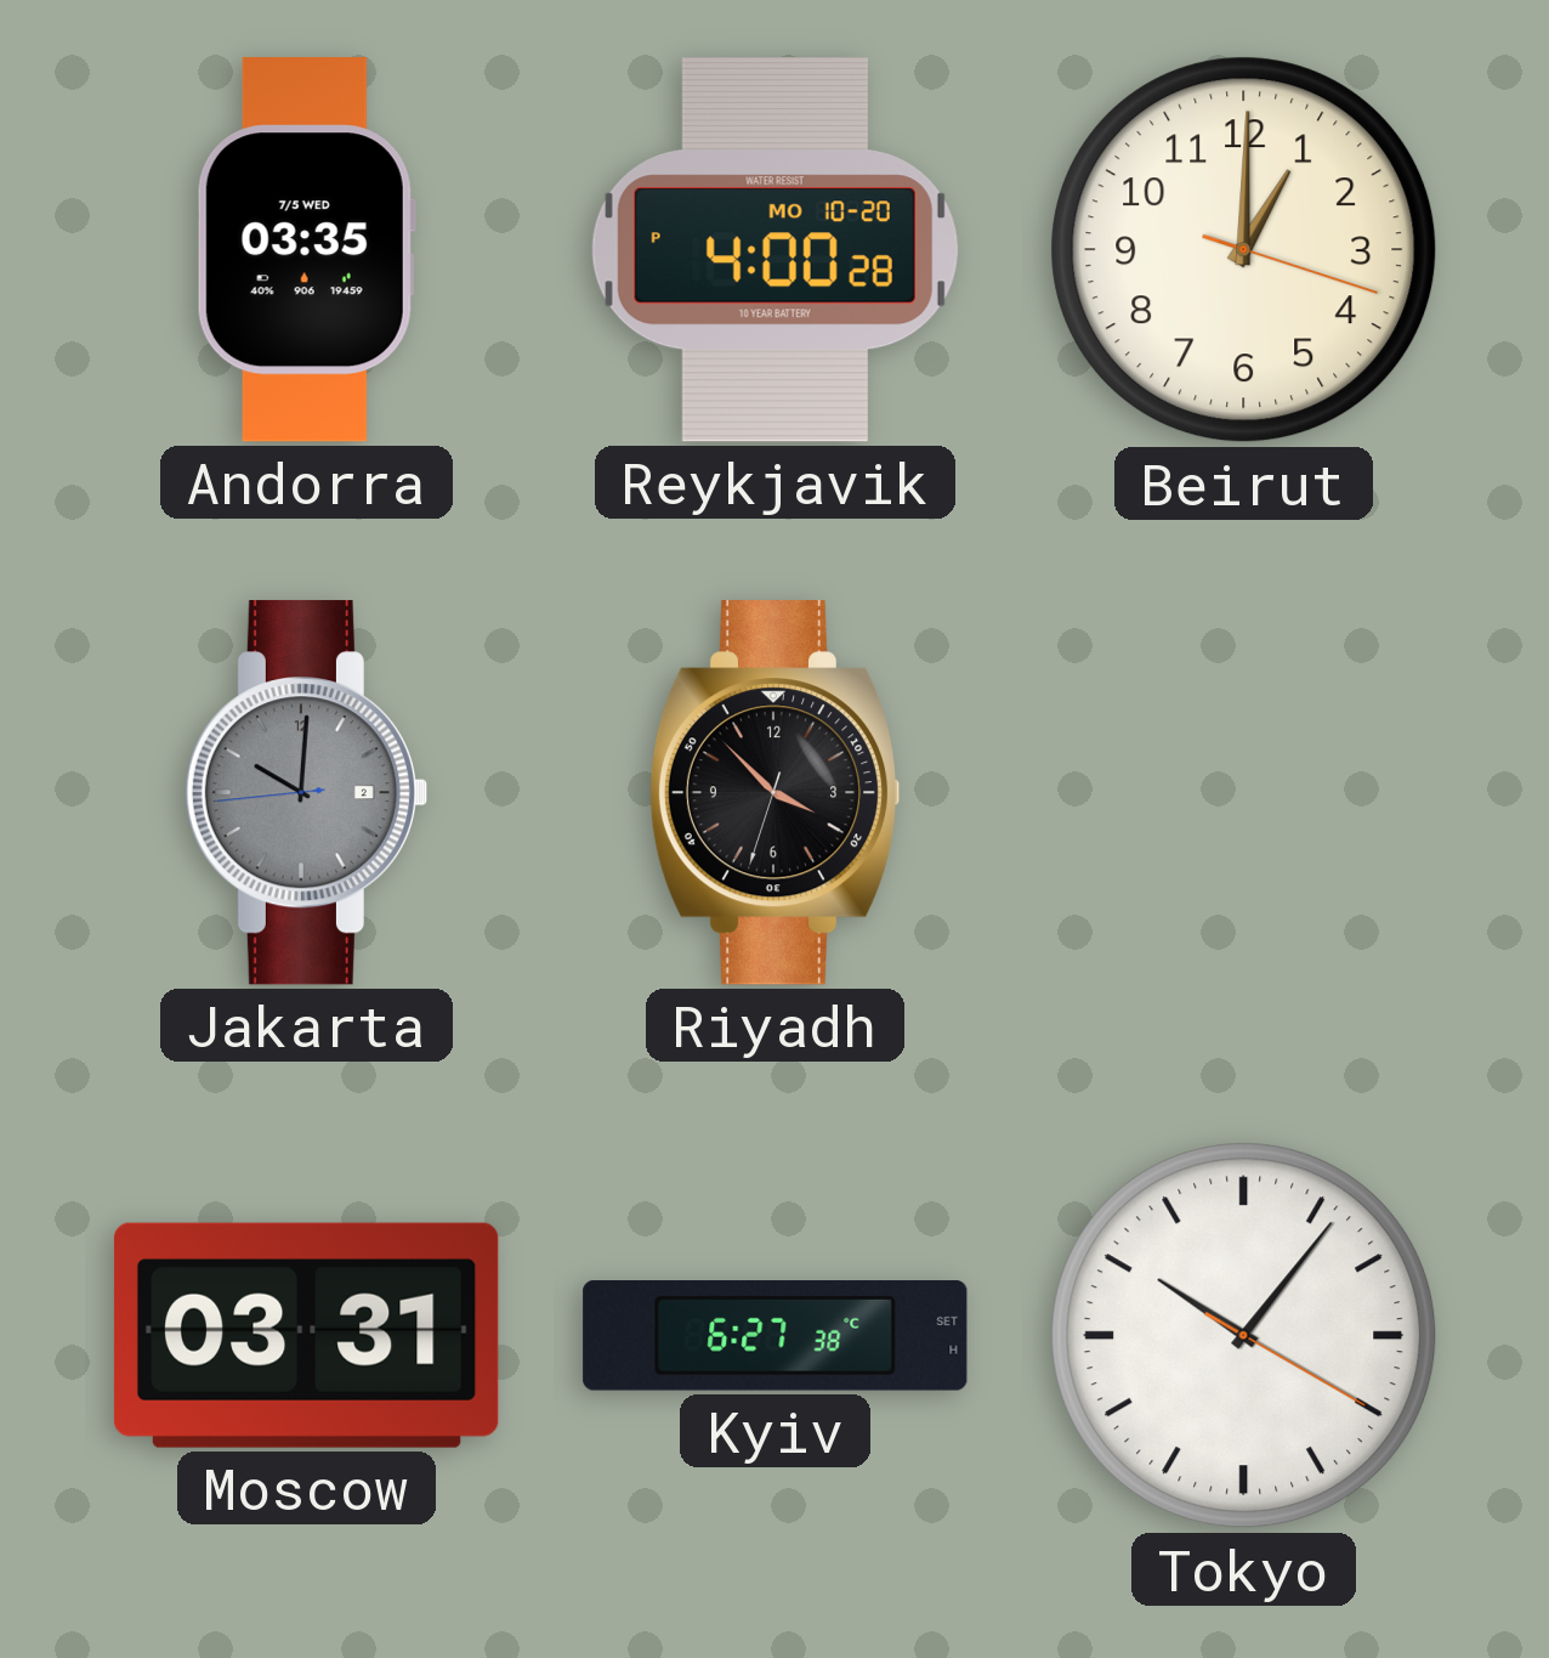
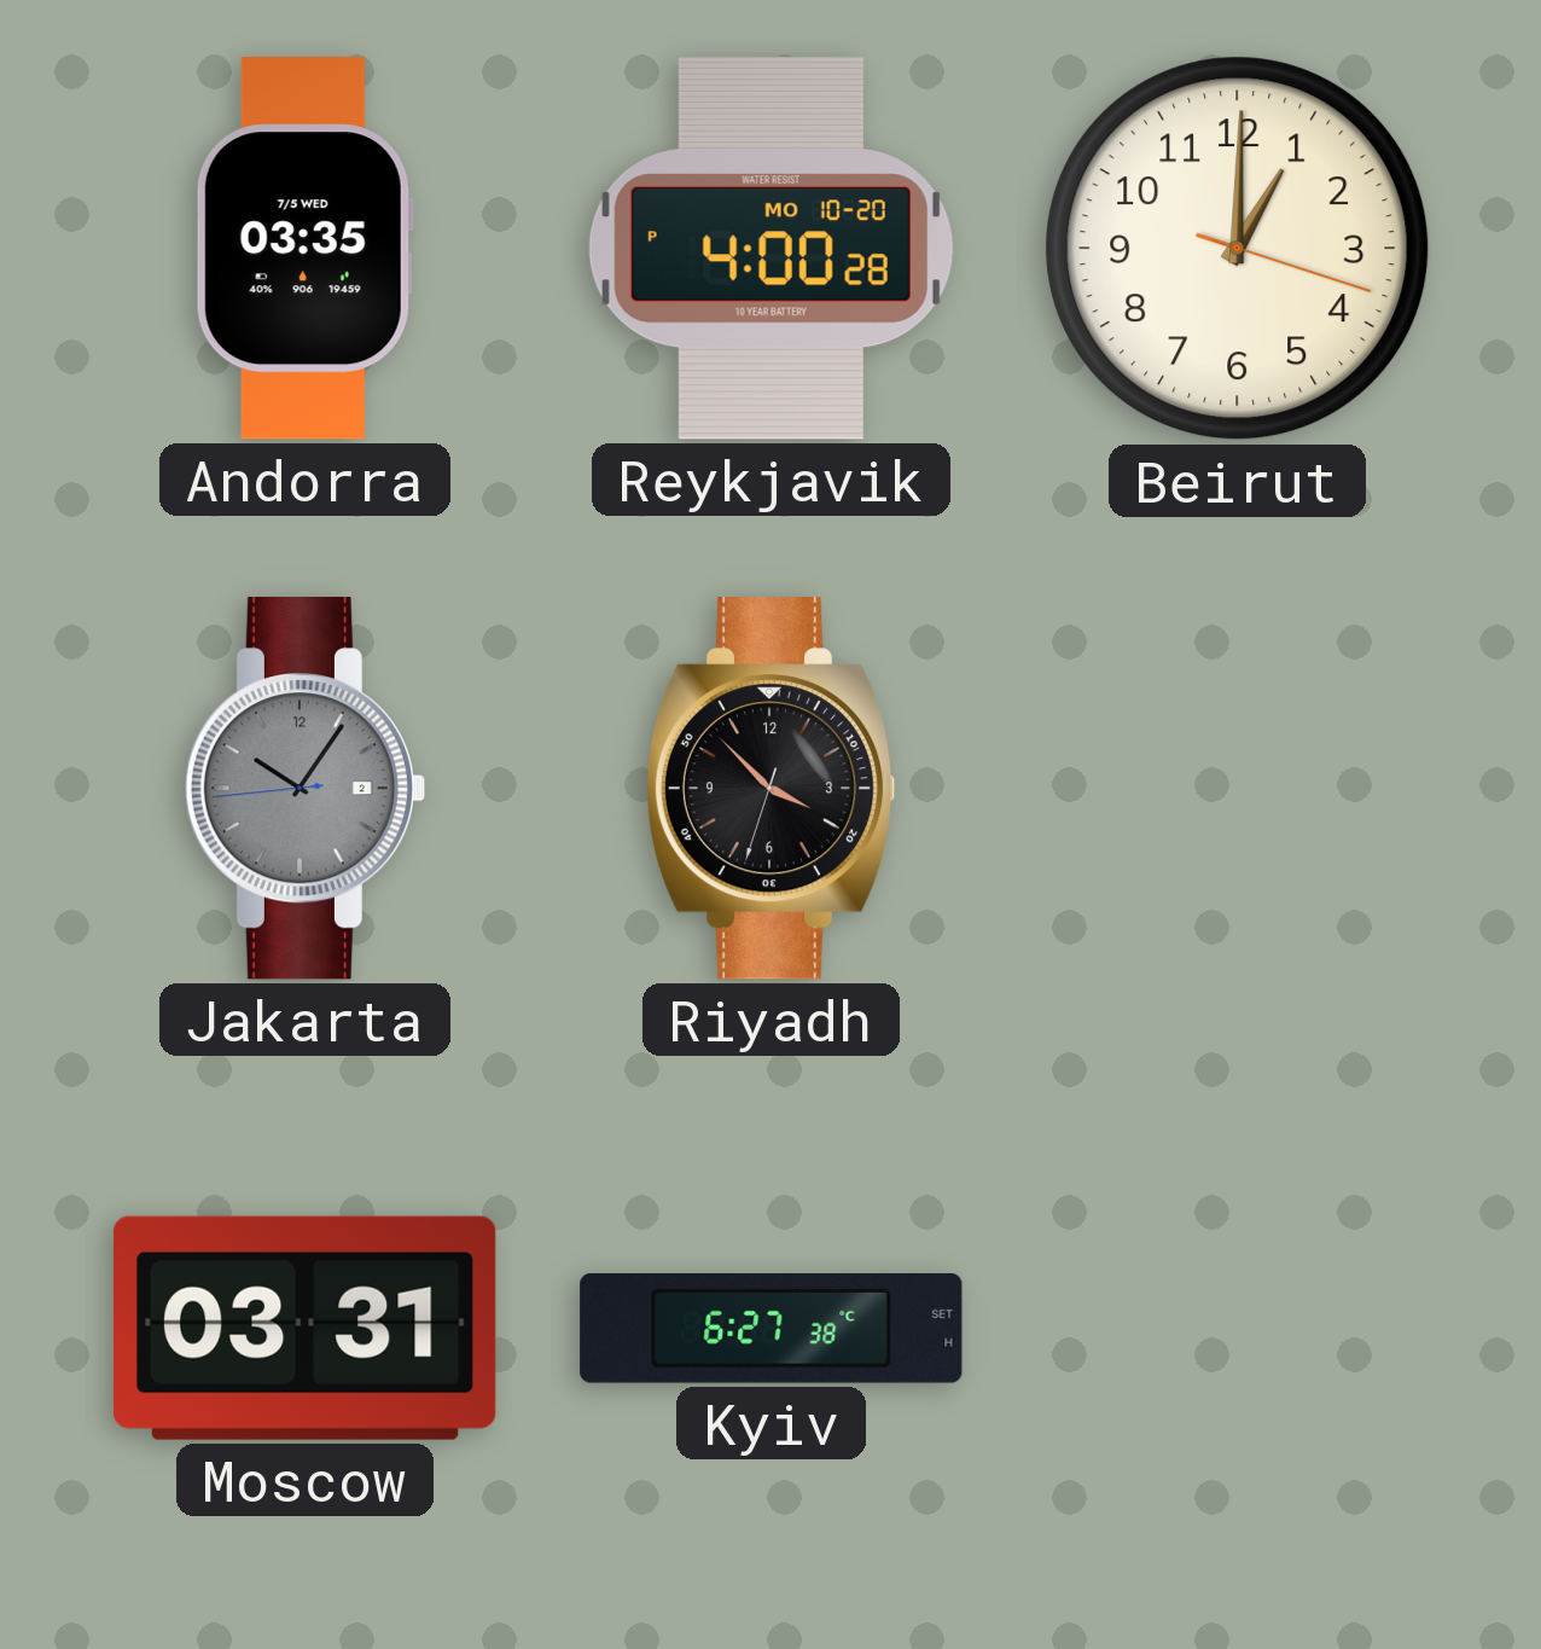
Jakarta: 10:00 -> 10:05
Tokyo: 10:06 -> none
